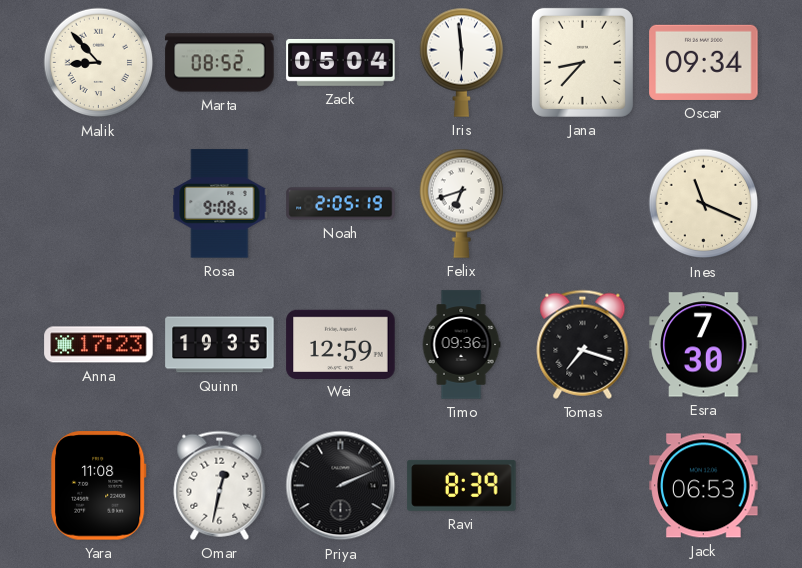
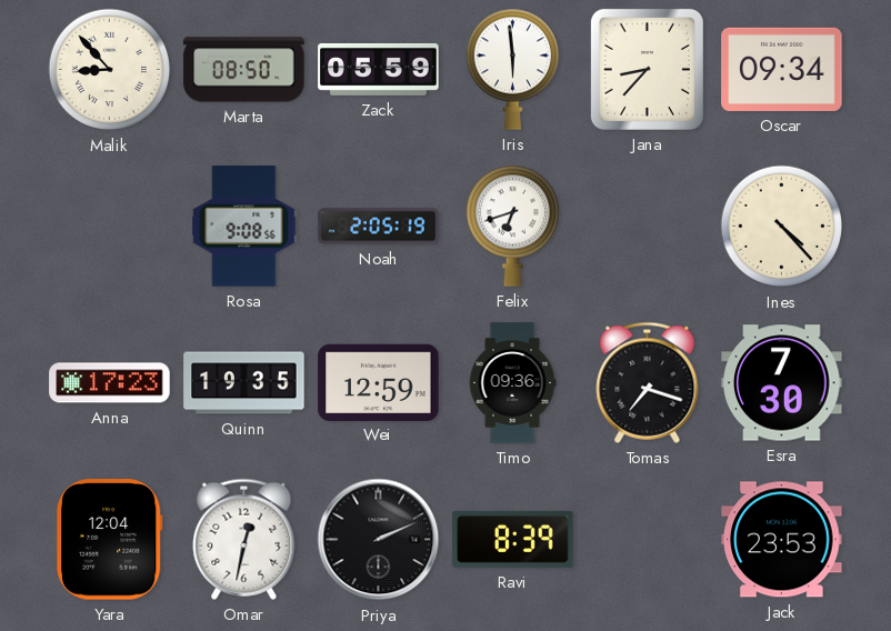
Marta: 08:52 -> 08:50
Zack: 05:04 -> 05:59
Ines: 11:19 -> 4:23
Yara: 11:08 -> 12:04
Jack: 06:53 -> 23:53
